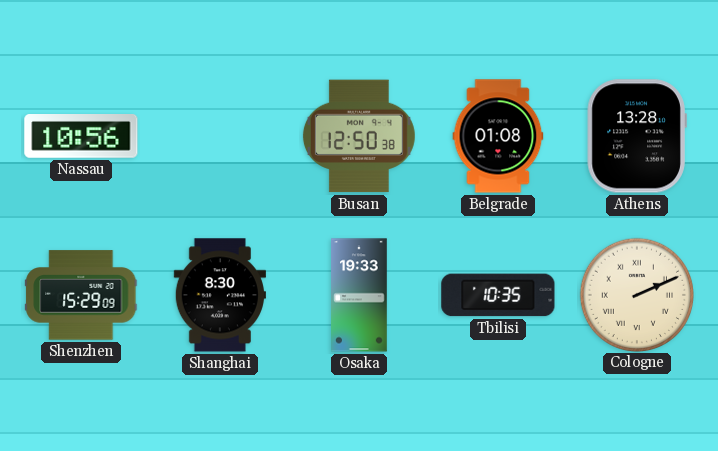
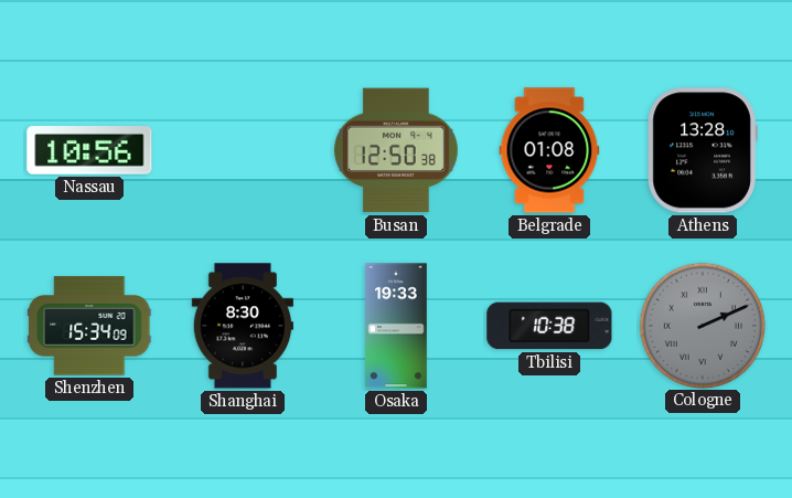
Shenzhen: 15:29 -> 15:34
Tbilisi: 10:35 -> 10:38
Cologne dial: cream -> grey
